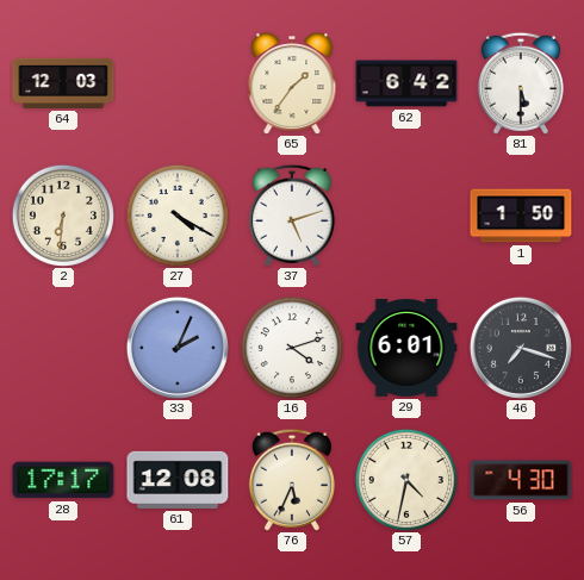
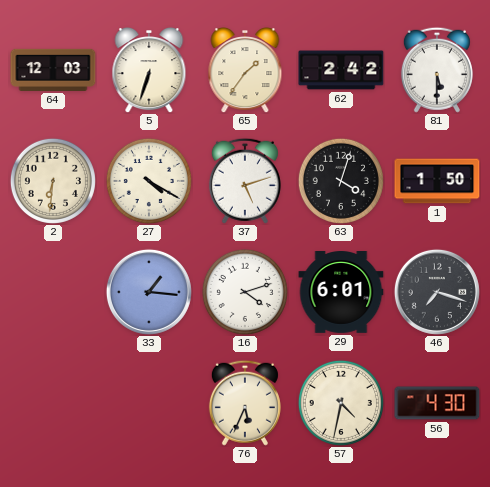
5: none -> 6:33
62: 6:42 -> 2:42
63: none -> 4:03
33: 2:04 -> 1:16
28: 17:17 -> none
61: 12:08 -> none
